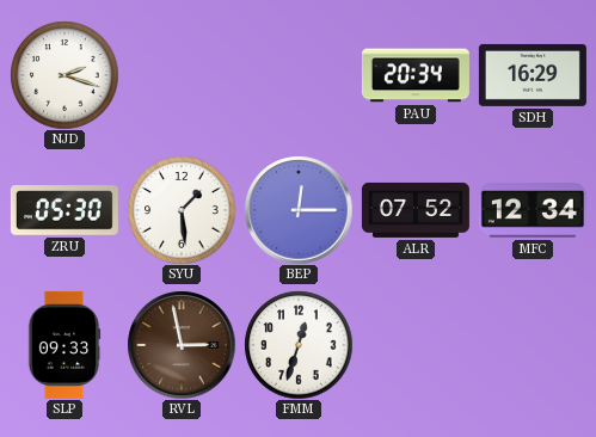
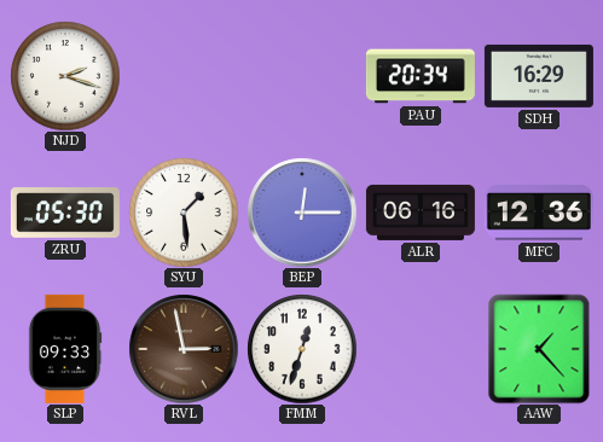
ALR: 07:52 -> 06:16
MFC: 12:34 -> 12:36
AAW: none -> 1:23
